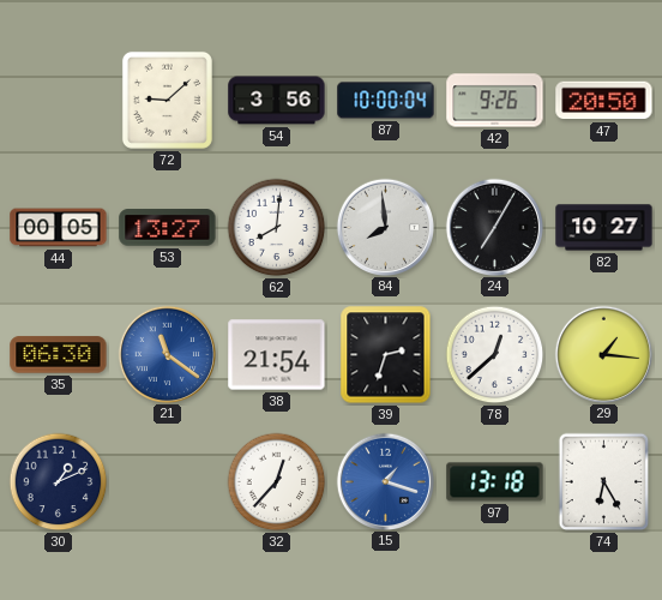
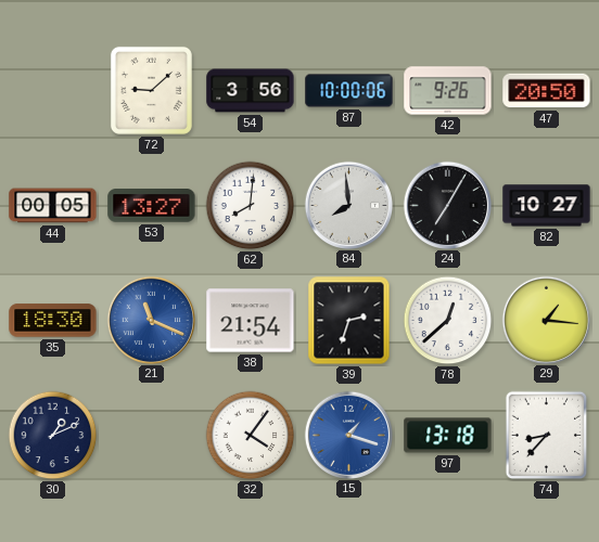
87: 10:00:04 -> 10:00:06
35: 06:30 -> 18:30
21: 11:21 -> 11:19
32: 12:37 -> 4:06
74: 6:25 -> 8:37
